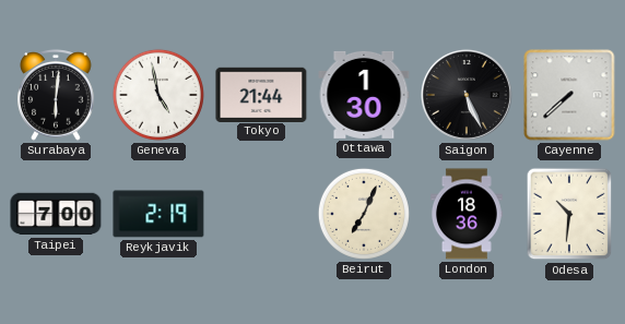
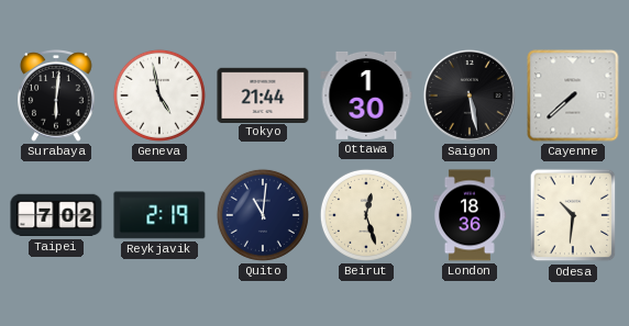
Saigon: 5:26 -> 5:28
Taipei: 7:00 -> 7:02
Quito: none -> 11:01
Beirut: 7:04 -> 12:27
